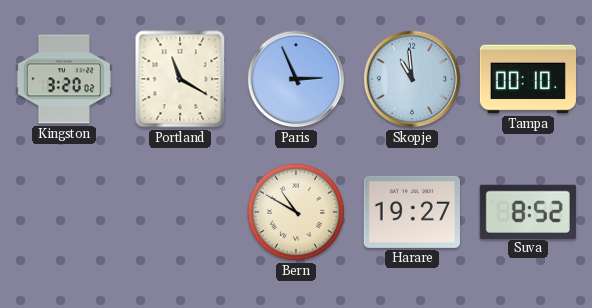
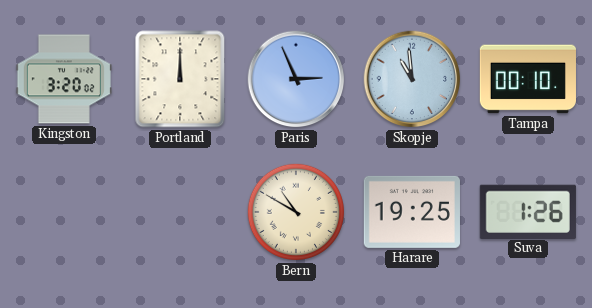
Portland: 11:20 -> 12:00
Harare: 19:27 -> 19:25
Suva: 8:52 -> 1:26
